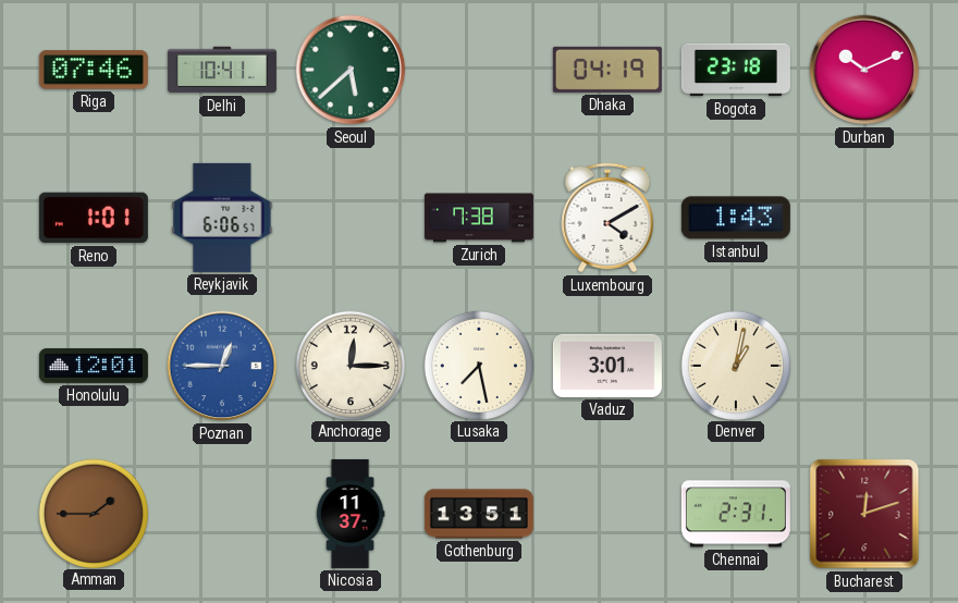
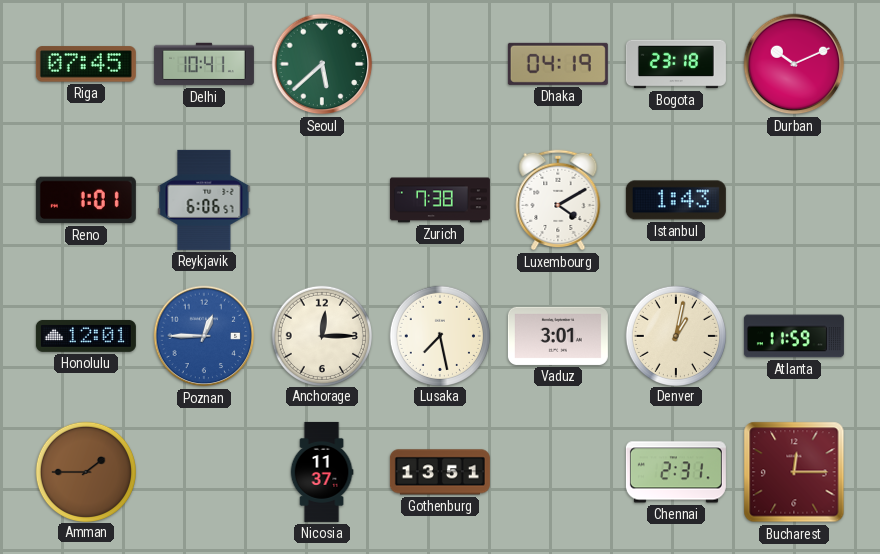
Riga: 07:46 -> 07:45
Atlanta: none -> 11:59
Bucharest: 12:12 -> 12:15
